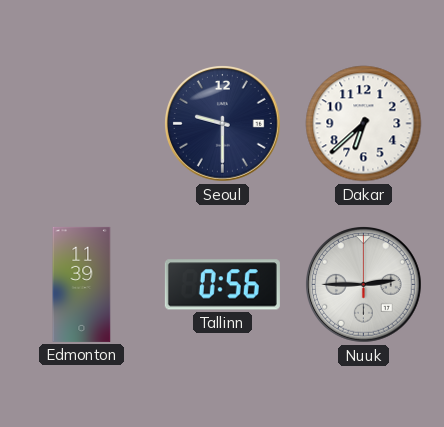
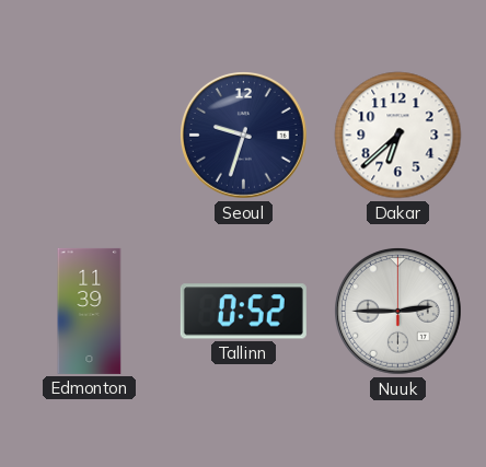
Seoul: 9:30 -> 9:33
Tallinn: 0:56 -> 0:52
